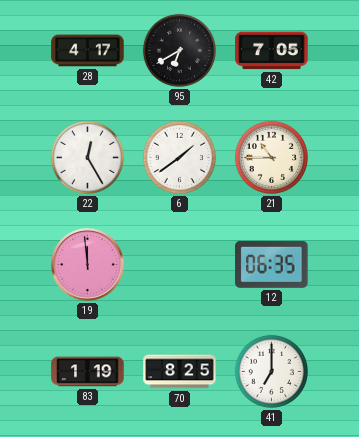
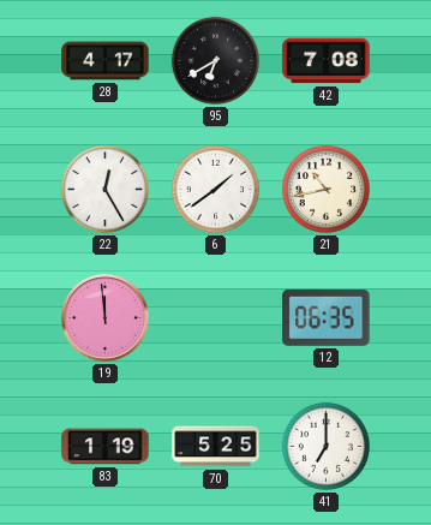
42: 7:05 -> 7:08
21: 10:45 -> 10:43
70: 8:25 -> 5:25
